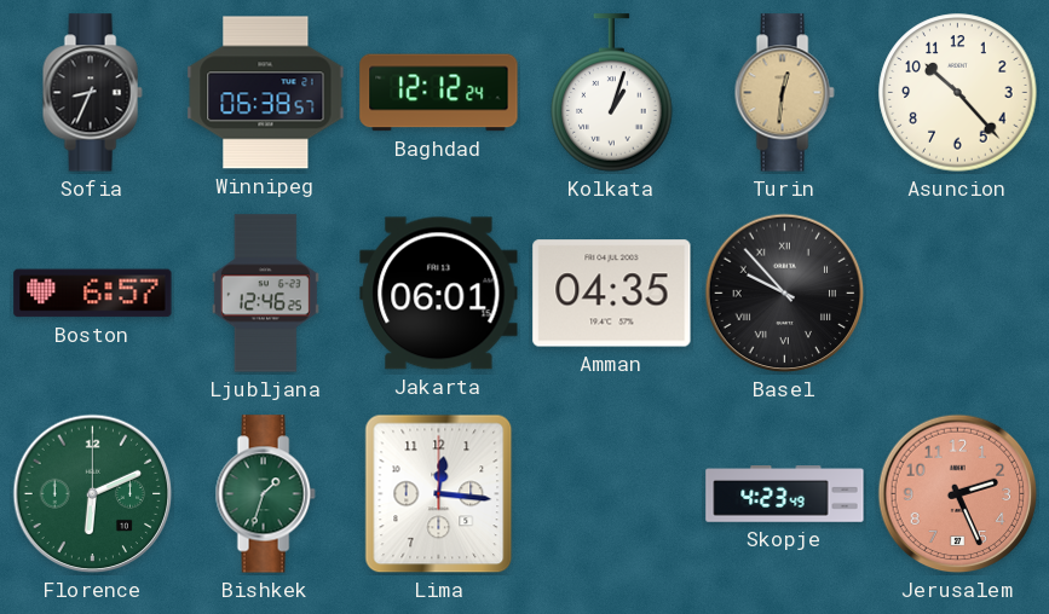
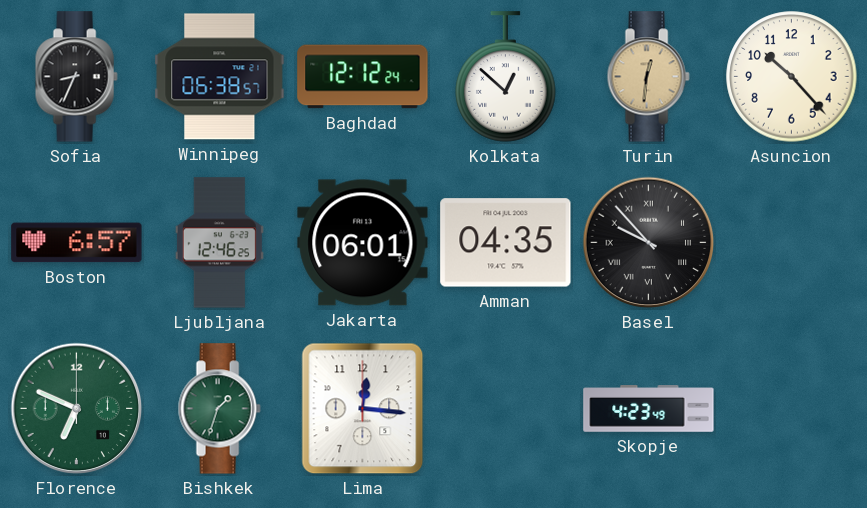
Kolkata: 1:03 -> 12:52
Florence: 6:11 -> 6:49
Jerusalem: 2:26 -> none
